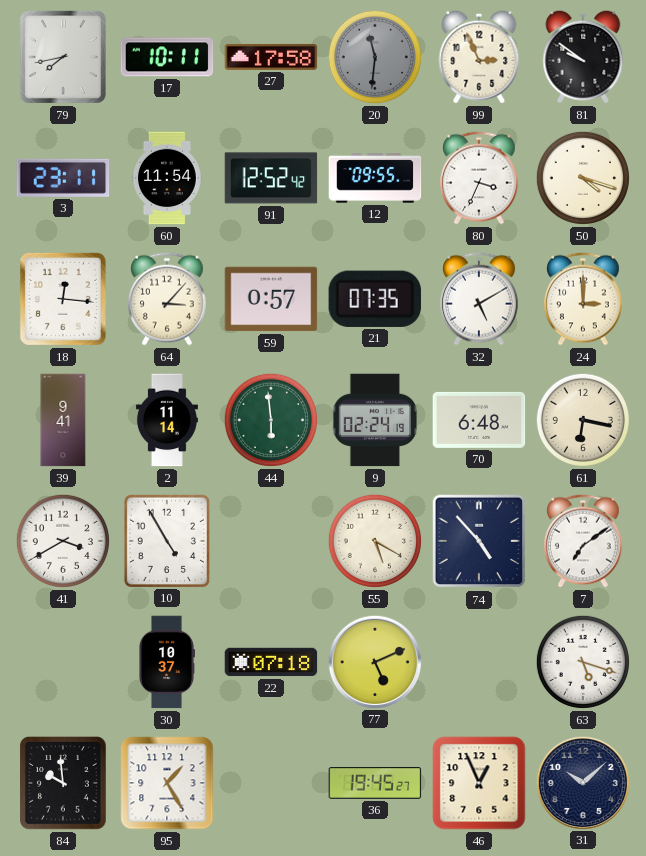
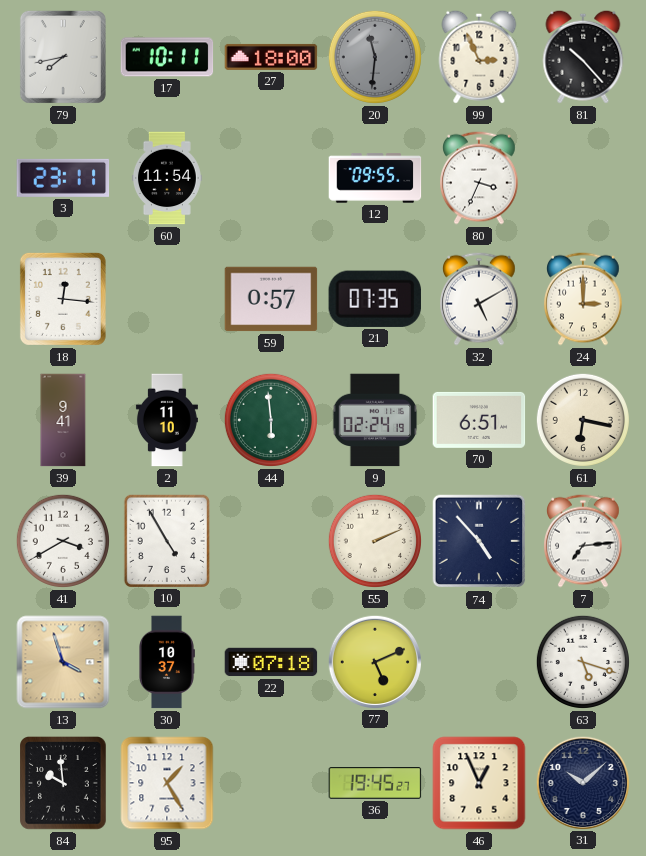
27: 17:58 -> 18:00
81: 9:51 -> 10:23
91: 12:52 -> none
50: 4:18 -> none
64: 3:07 -> none
2: 11:14 -> 11:10
70: 6:48 -> 6:51
55: 5:20 -> 2:11
7: 7:09 -> 7:14
13: none -> 3:57
